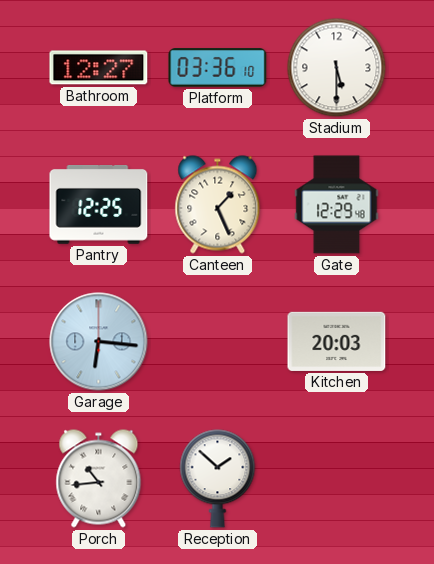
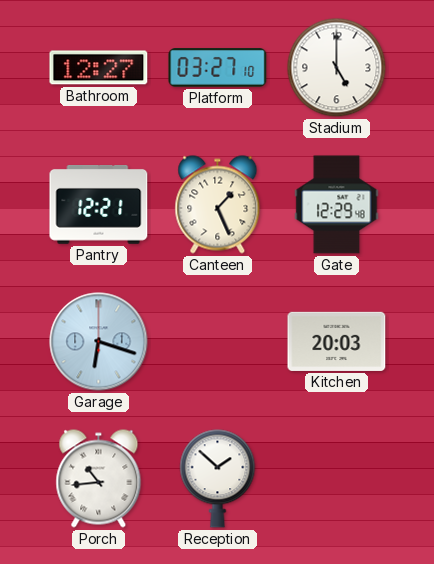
Platform: 03:36 -> 03:27
Stadium: 5:30 -> 5:00
Pantry: 12:25 -> 12:21
Garage: 6:16 -> 6:18
